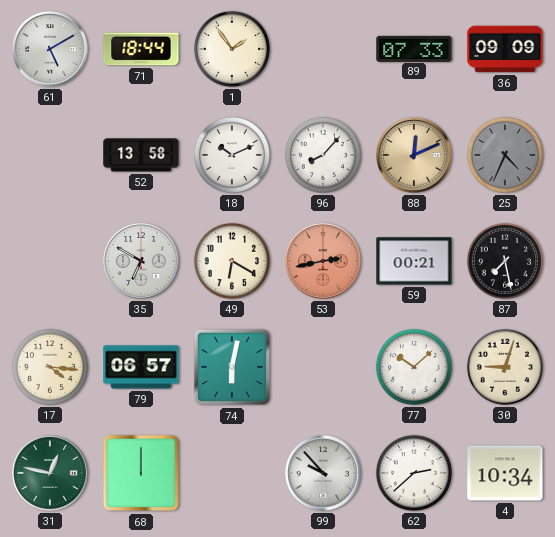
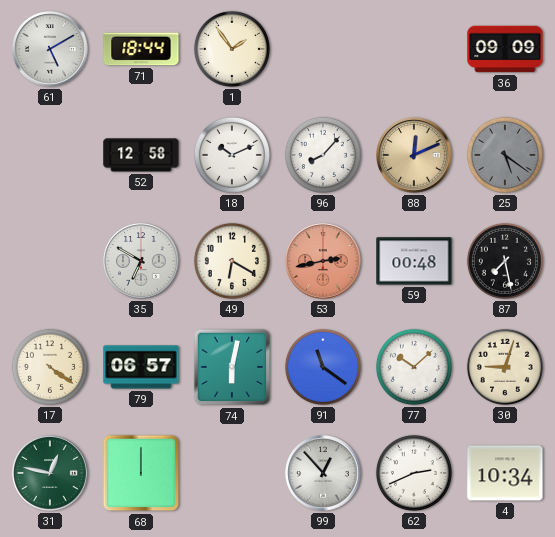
89: 07:33 -> none
52: 13:58 -> 12:58
25: 4:34 -> 5:21
59: 00:21 -> 00:48
17: 4:16 -> 4:21
91: none -> 11:21
99: 9:53 -> 12:53
62: 2:38 -> 2:41
